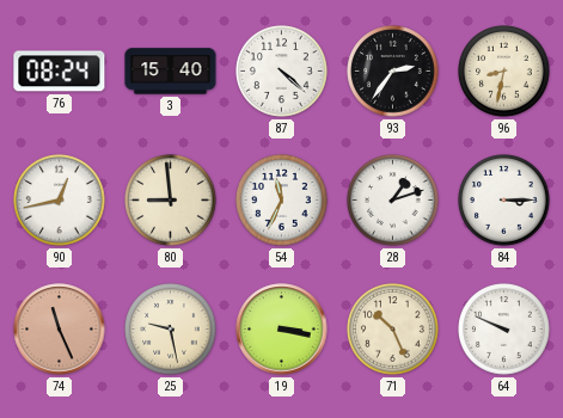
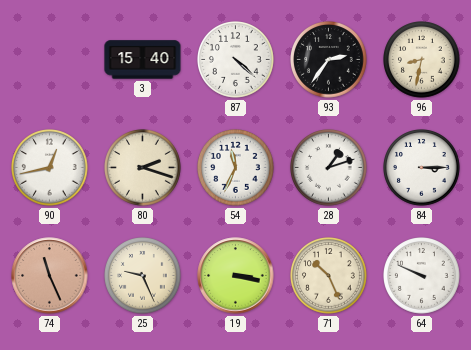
76: 08:24 -> none
80: 8:59 -> 2:18
25: 9:28 -> 9:26
